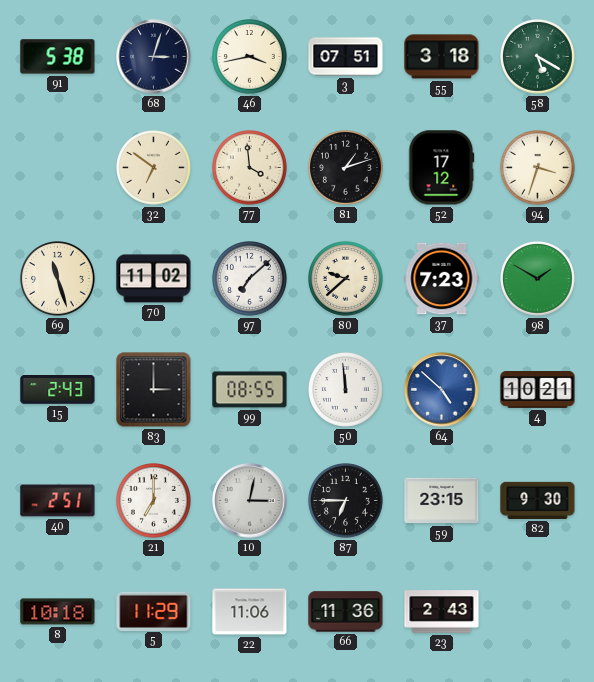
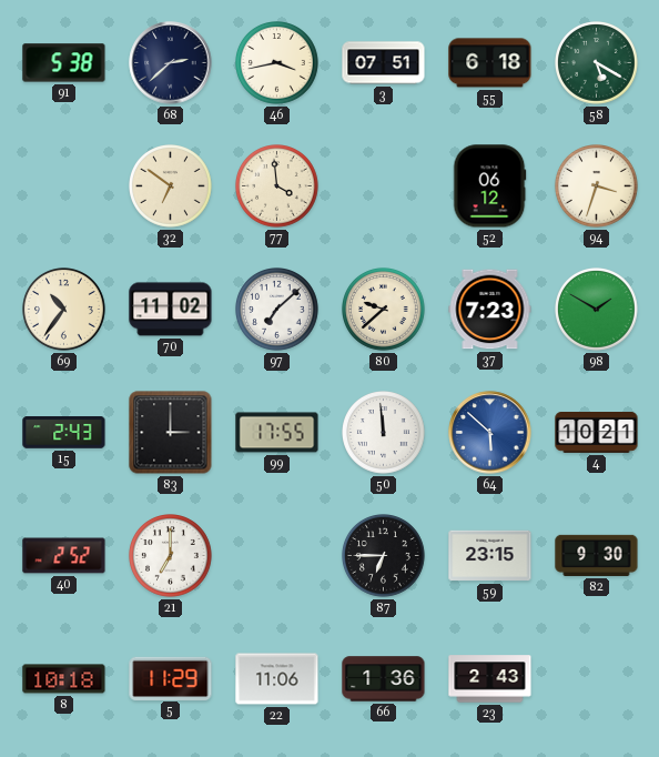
68: 3:03 -> 2:38
55: 3:18 -> 6:18
81: 1:12 -> none
52: 17:12 -> 06:12
69: 11:27 -> 10:36
99: 08:55 -> 17:55
64: 4:52 -> 5:52
40: 2:51 -> 2:52
10: 3:02 -> none
66: 11:36 -> 1:36
